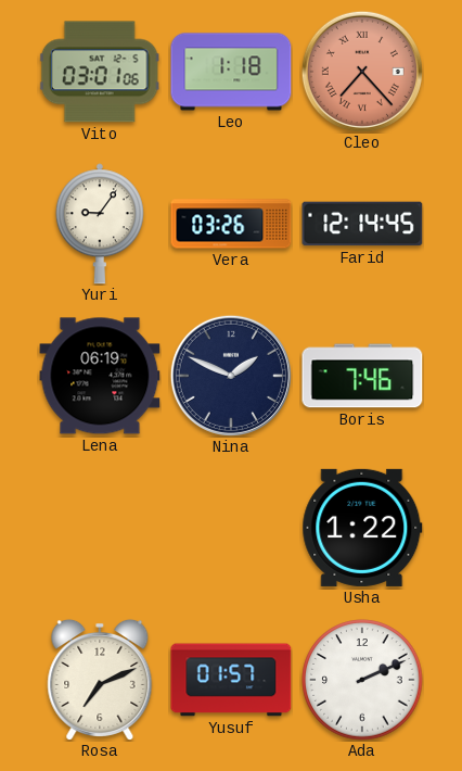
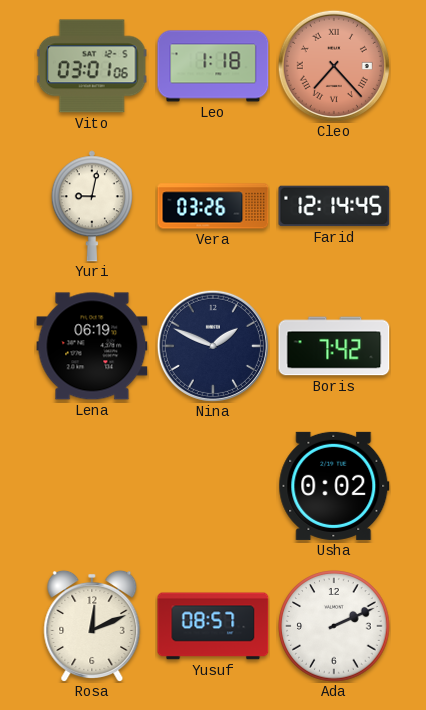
Yuri: 9:06 -> 9:02
Boris: 7:46 -> 7:42
Usha: 1:22 -> 0:02
Rosa: 7:11 -> 12:11
Yusuf: 01:57 -> 08:57
